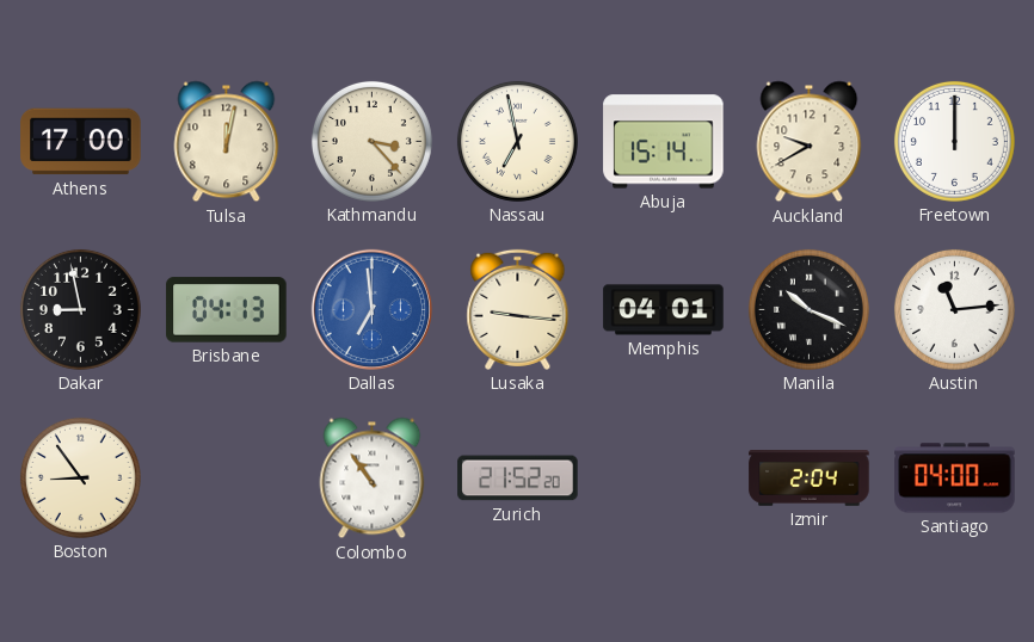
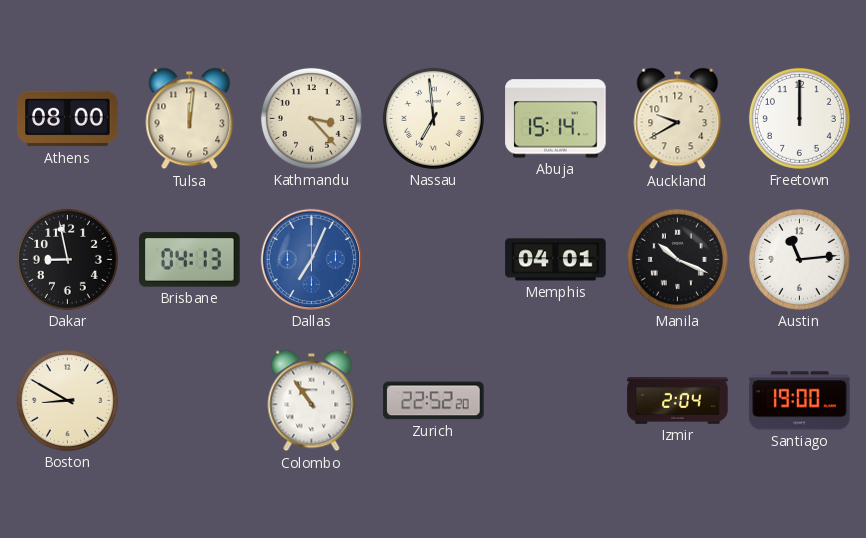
Athens: 17:00 -> 08:00
Tulsa: 12:02 -> 12:01
Nassau: 6:58 -> 6:59
Dallas: 6:59 -> 7:04
Lusaka: 9:16 -> none
Boston: 8:54 -> 8:50
Zurich: 21:52 -> 22:52
Santiago: 04:00 -> 19:00
